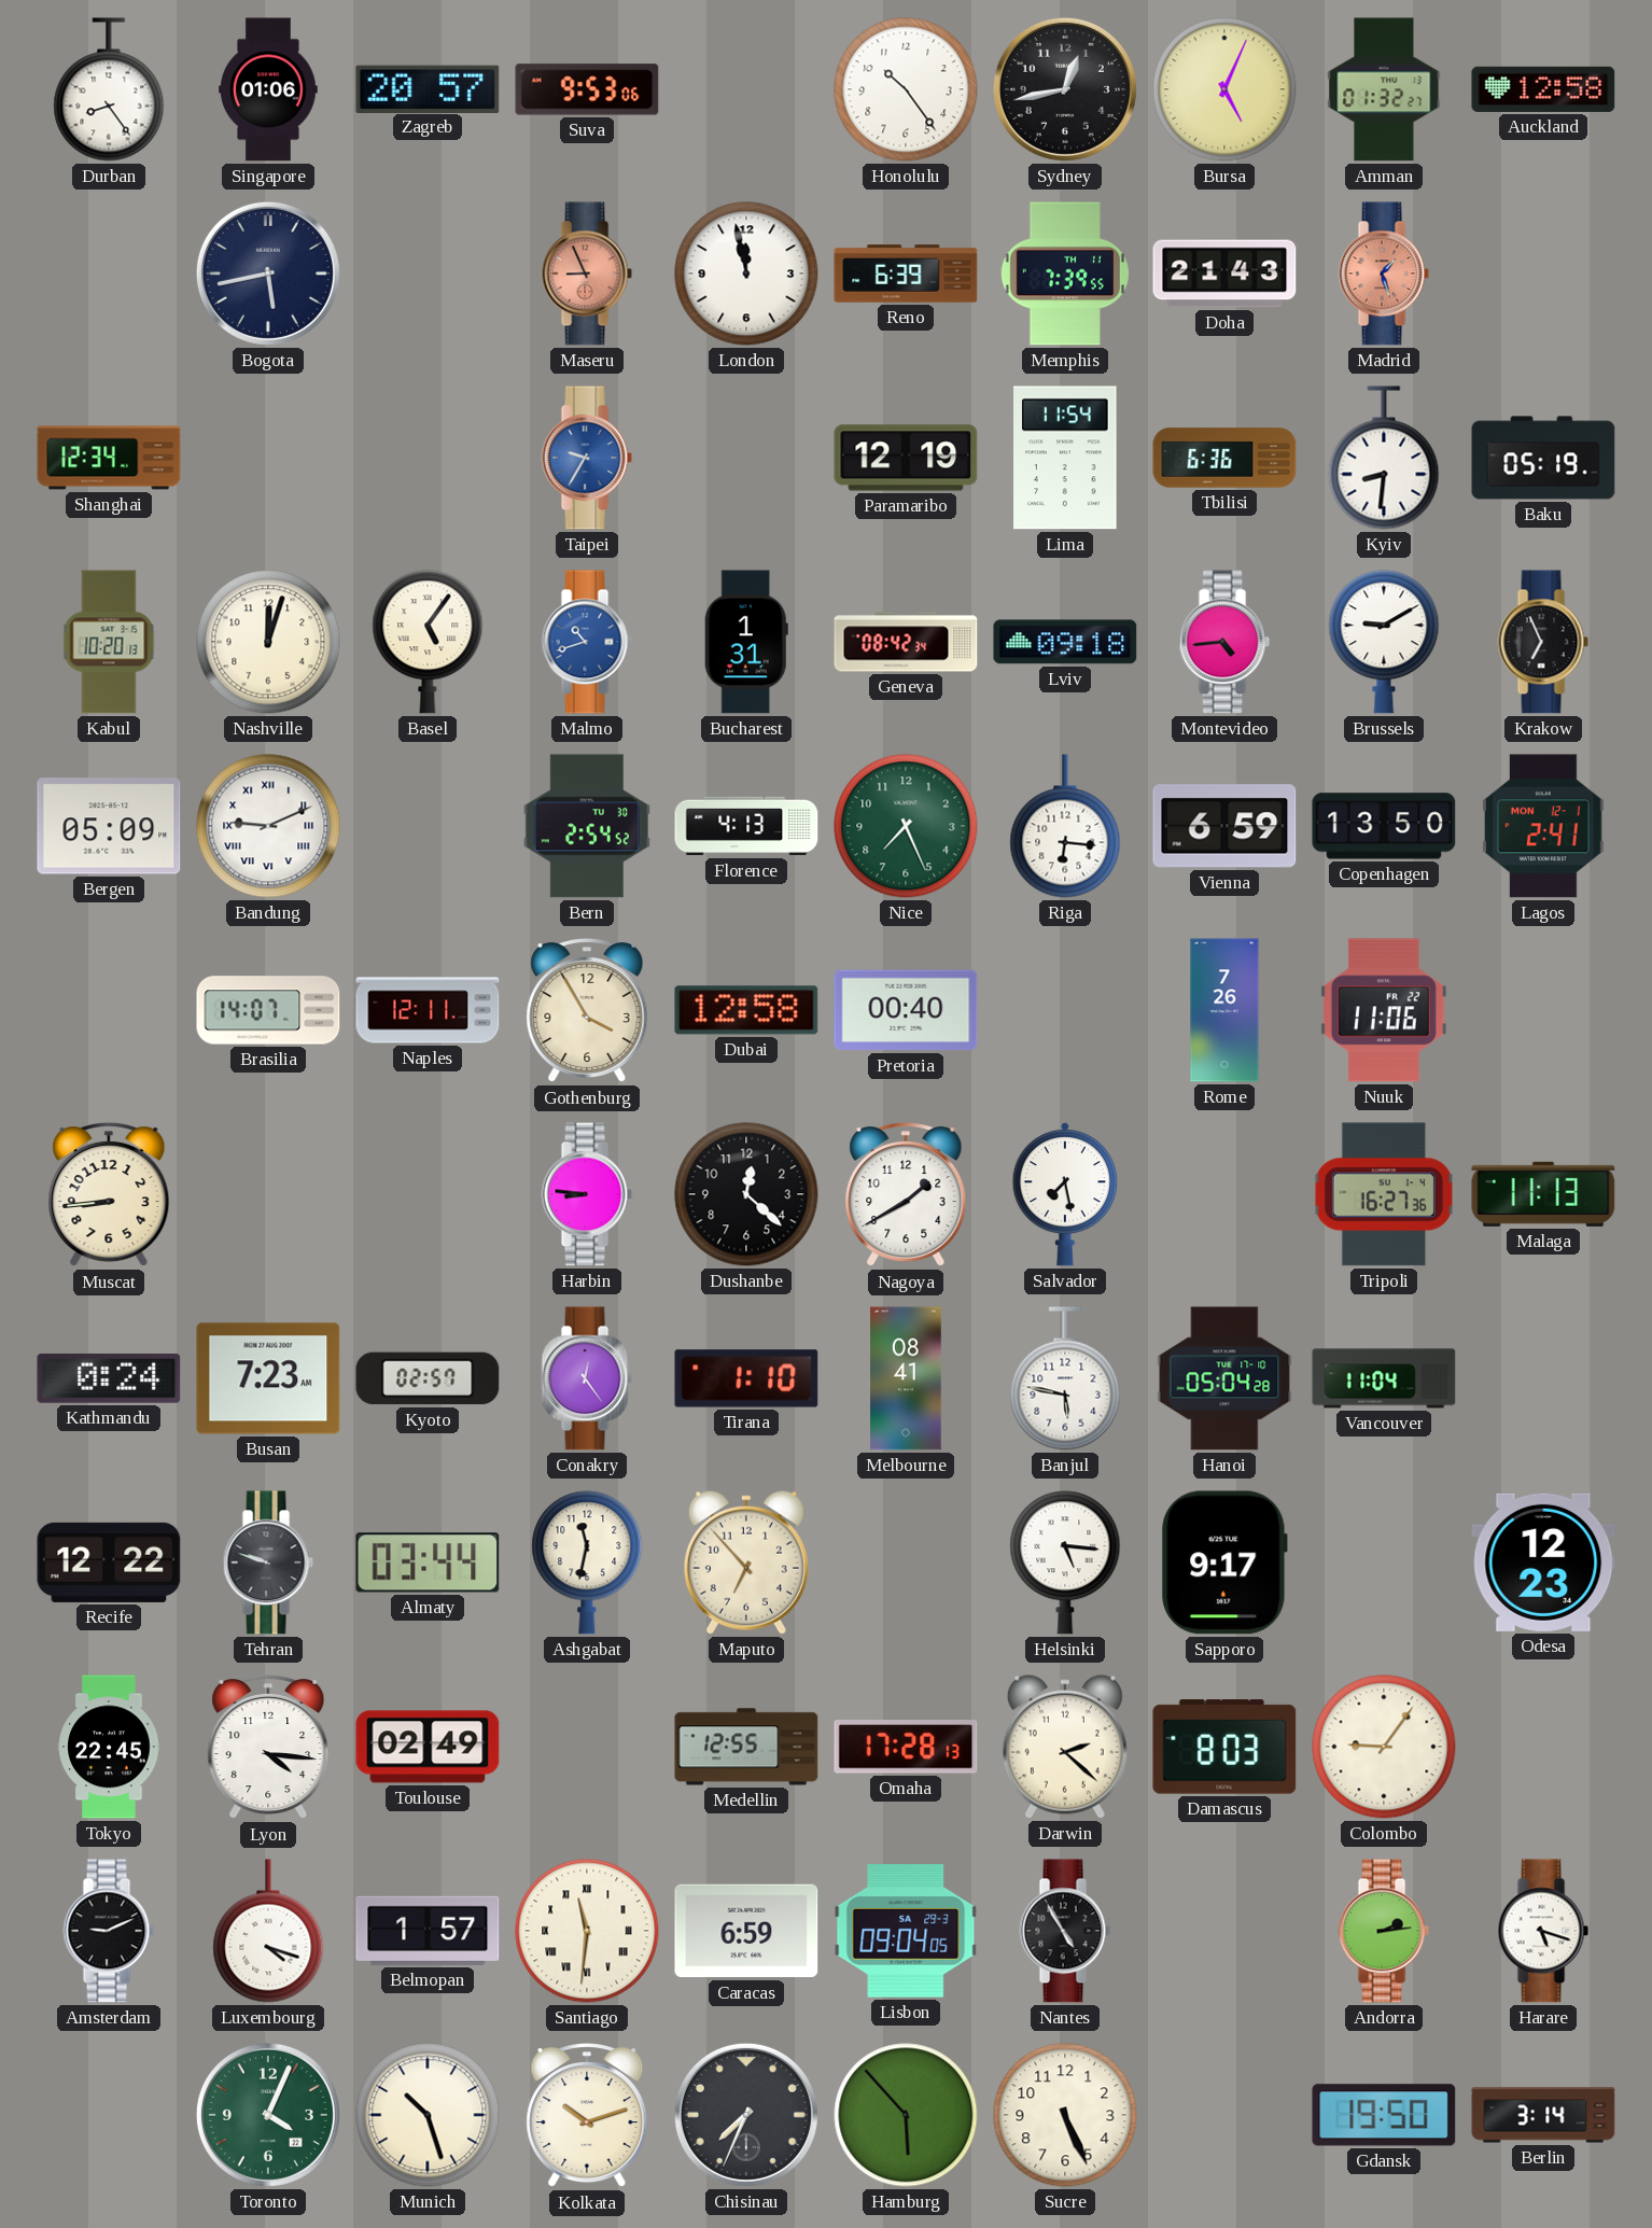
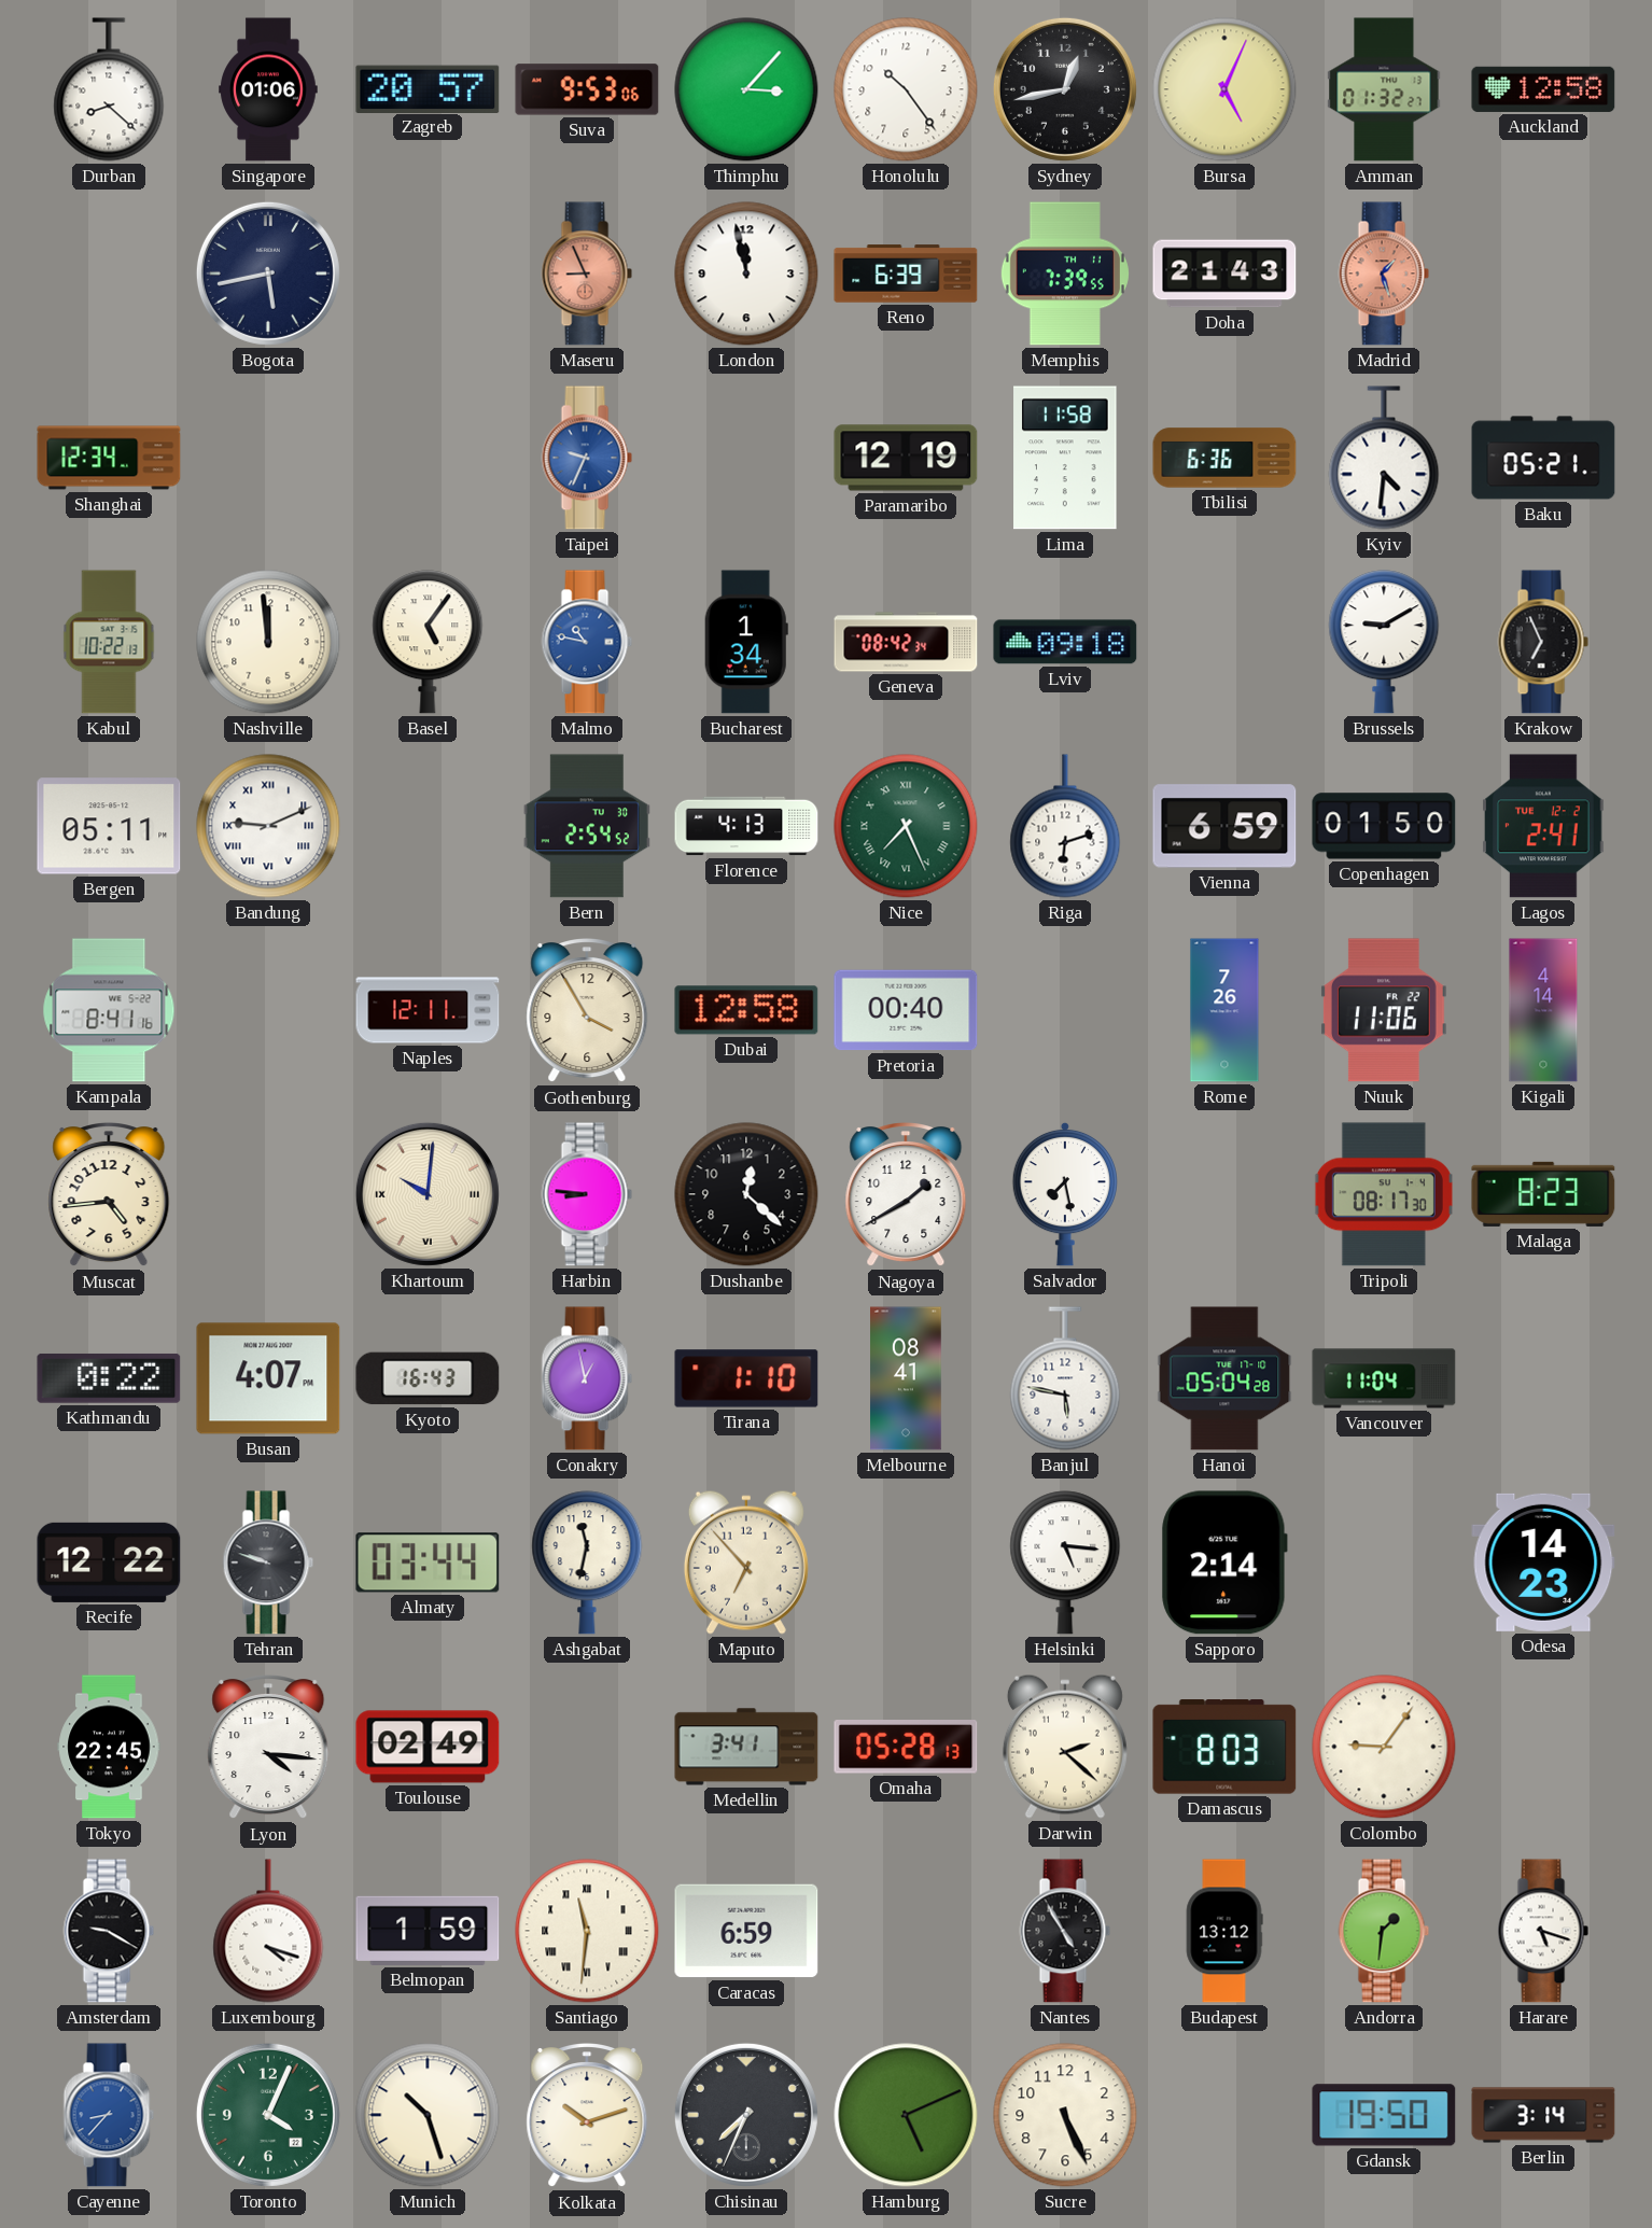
Durban: 8:24 -> 8:22
Thimphu: none -> 3:07
Taipei: 9:35 -> 9:34
Lima: 11:54 -> 11:58
Kyiv: 8:31 -> 4:31
Baku: 05:19 -> 05:21
Kabul: 10:20 -> 10:22
Nashville: 12:03 -> 11:59
Malmo: 10:42 -> 10:47
Bucharest: 1:31 -> 1:34
Montevideo: 4:44 -> none
Bergen: 05:09 -> 05:11
Nice numerals: Arabic -> Roman
Riga: 6:16 -> 6:12
Copenhagen: 13:50 -> 01:50
Lagos date: MON 12-1 -> TUE 12-2
Kampala: none -> 8:41
Brasilia: 14:07 -> none
Kigali: none -> 4:14
Muscat: 8:44 -> 4:44
Khartoum: none -> 10:01
Tripoli: 16:27 -> 08:17
Malaga: 11:13 -> 8:23
Kathmandu: 0:24 -> 0:22
Busan: 7:23 -> 4:07
Kyoto: 02:57 -> 16:43
Conakry: 12:24 -> 12:58
Sapporo: 9:17 -> 2:14
Odesa: 12:23 -> 14:23
Medellin: 12:55 -> 3:41
Omaha: 17:28 -> 05:28
Amsterdam: 9:11 -> 9:20
Belmopan: 1:57 -> 1:59
Lisbon: 09:04 -> none
Budapest: none -> 13:12
Andorra: 2:14 -> 1:31
Cayenne: none -> 8:37
Hamburg: 5:53 -> 5:11
